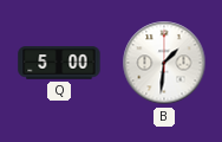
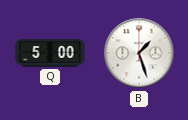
B: 1:31 -> 1:27
